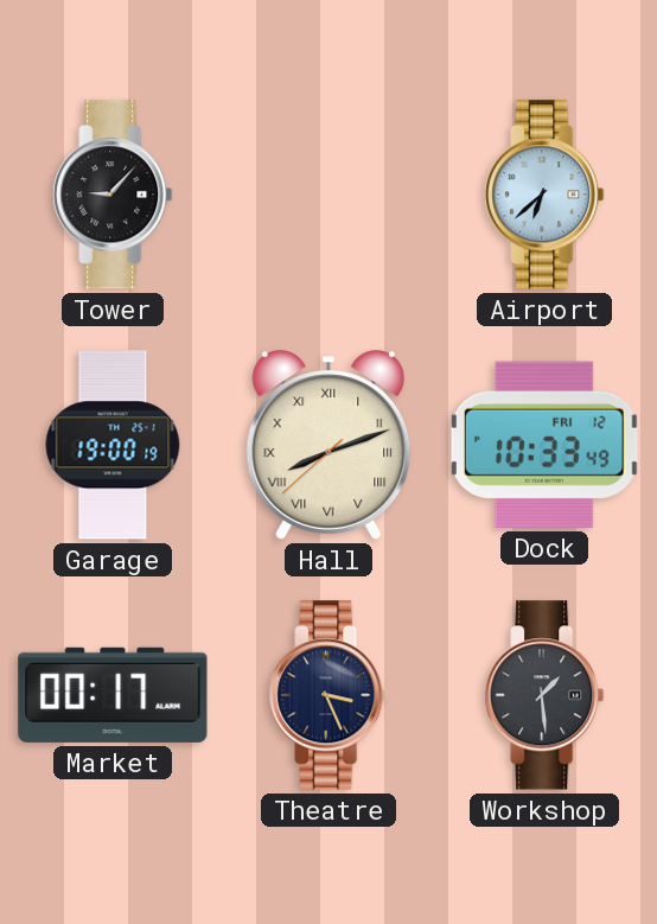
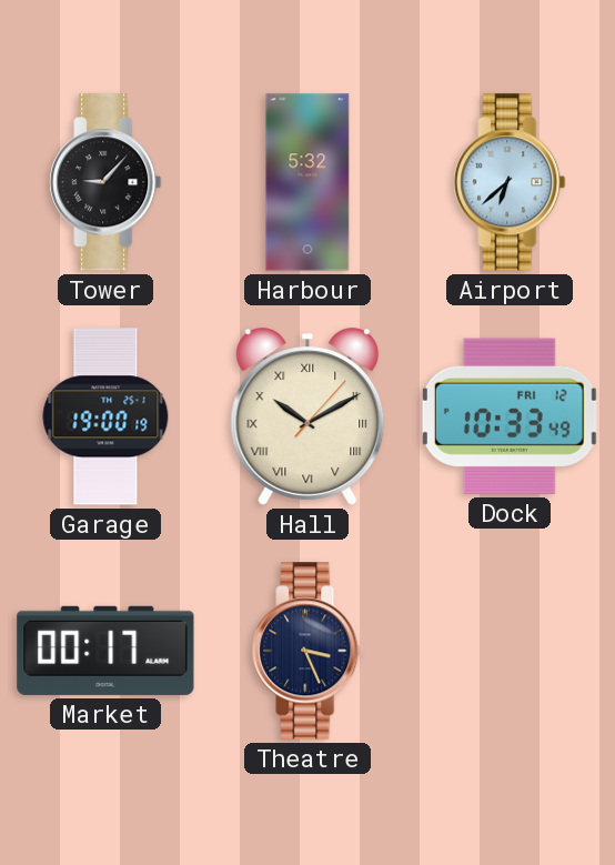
Harbour: none -> 5:32
Hall: 8:11 -> 10:10
Workshop: 1:29 -> none
